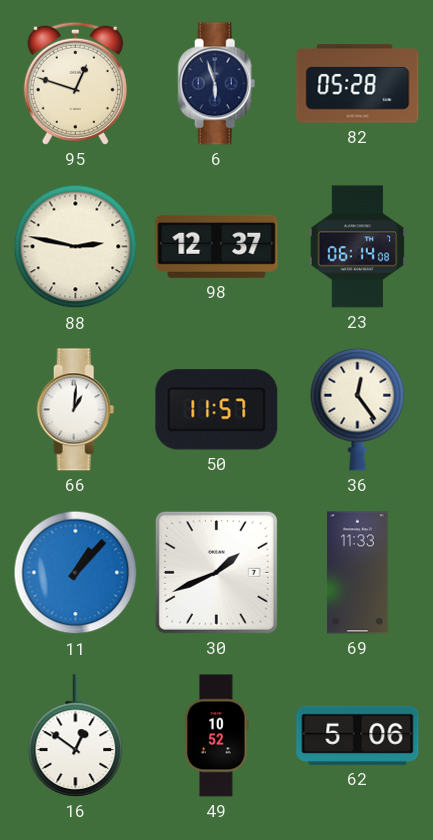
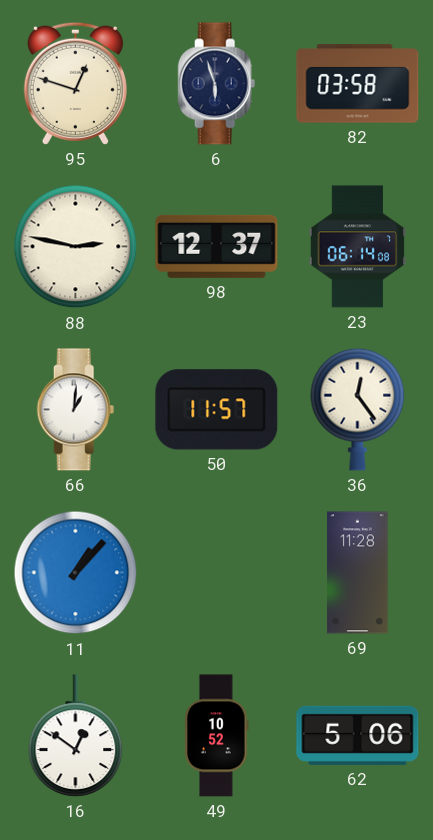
82: 05:28 -> 03:58
30: 1:41 -> none
69: 11:33 -> 11:28
